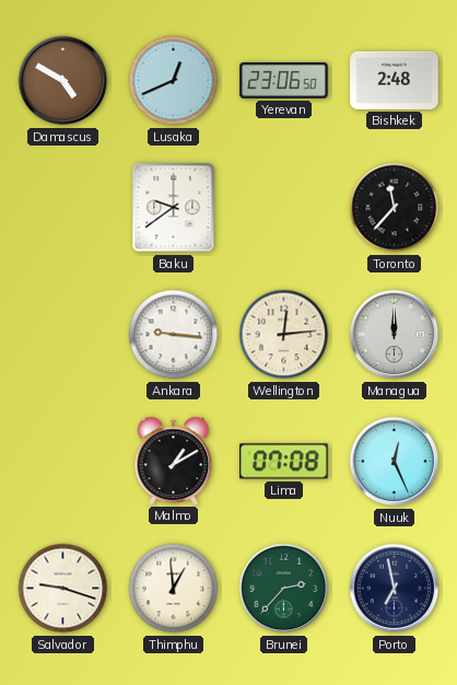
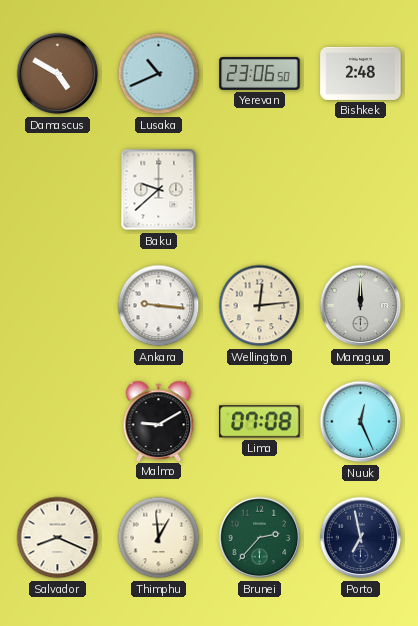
Lusaka: 12:41 -> 10:41
Baku: 9:39 -> 9:38
Toronto: 11:37 -> none
Malmo: 1:10 -> 9:10
Salvador: 9:18 -> 8:19
